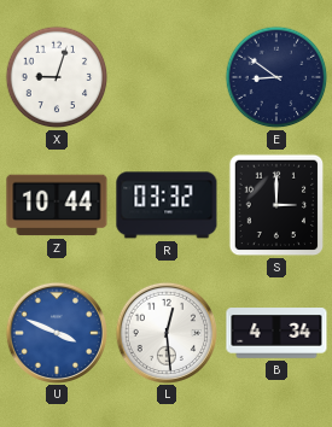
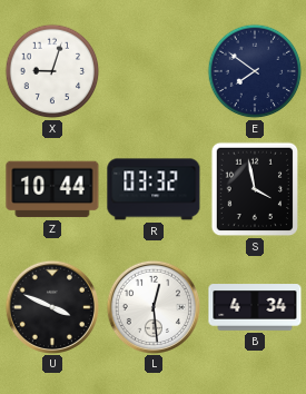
E: 8:51 -> 7:51
S: 3:00 -> 3:58
U dial: blue -> black
